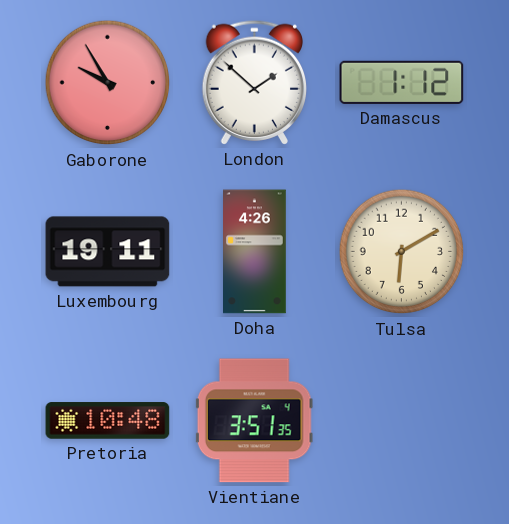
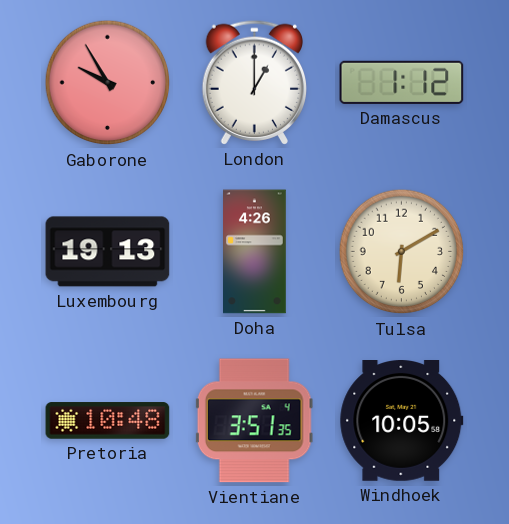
London: 1:52 -> 1:00
Luxembourg: 19:11 -> 19:13
Windhoek: none -> 10:05
